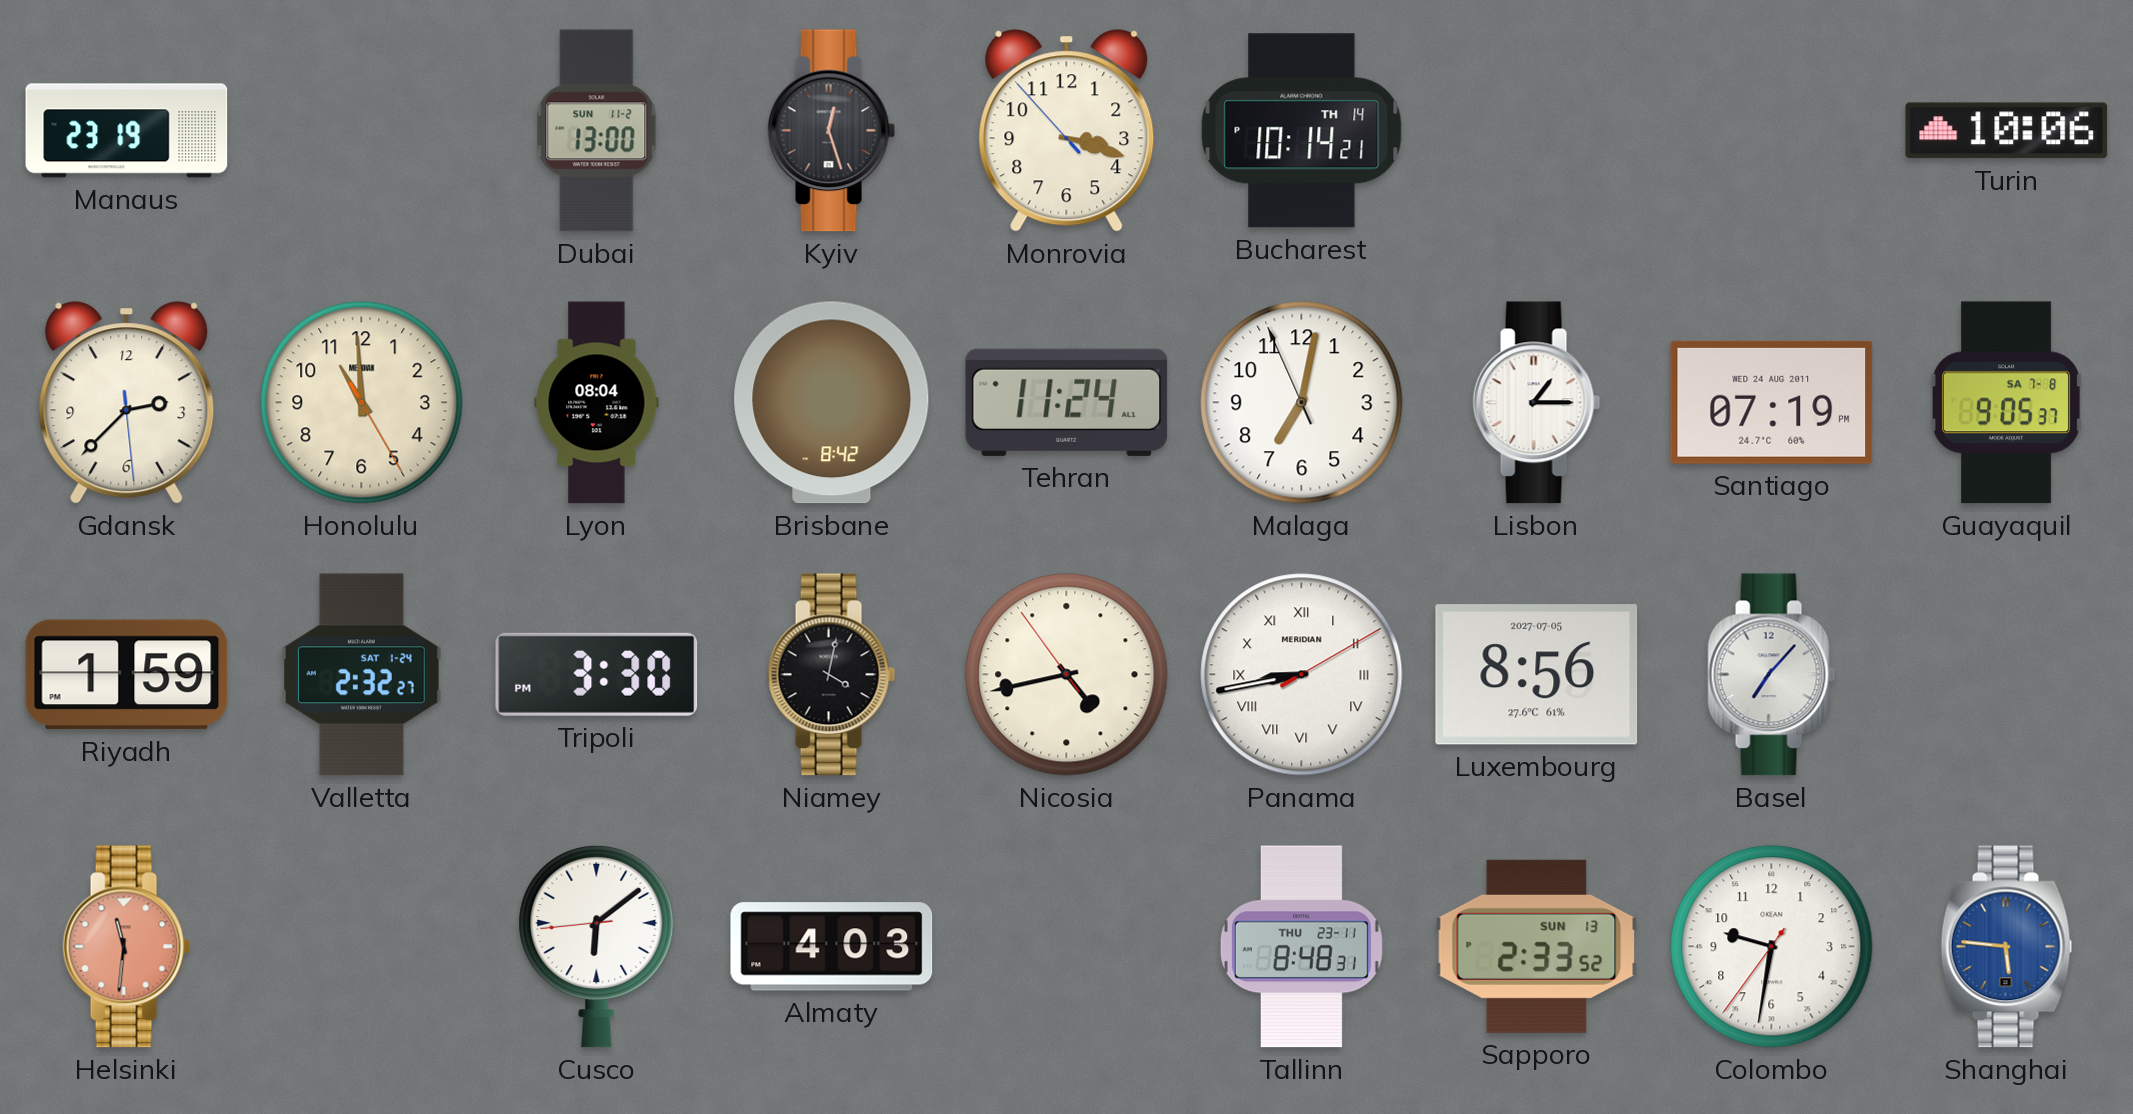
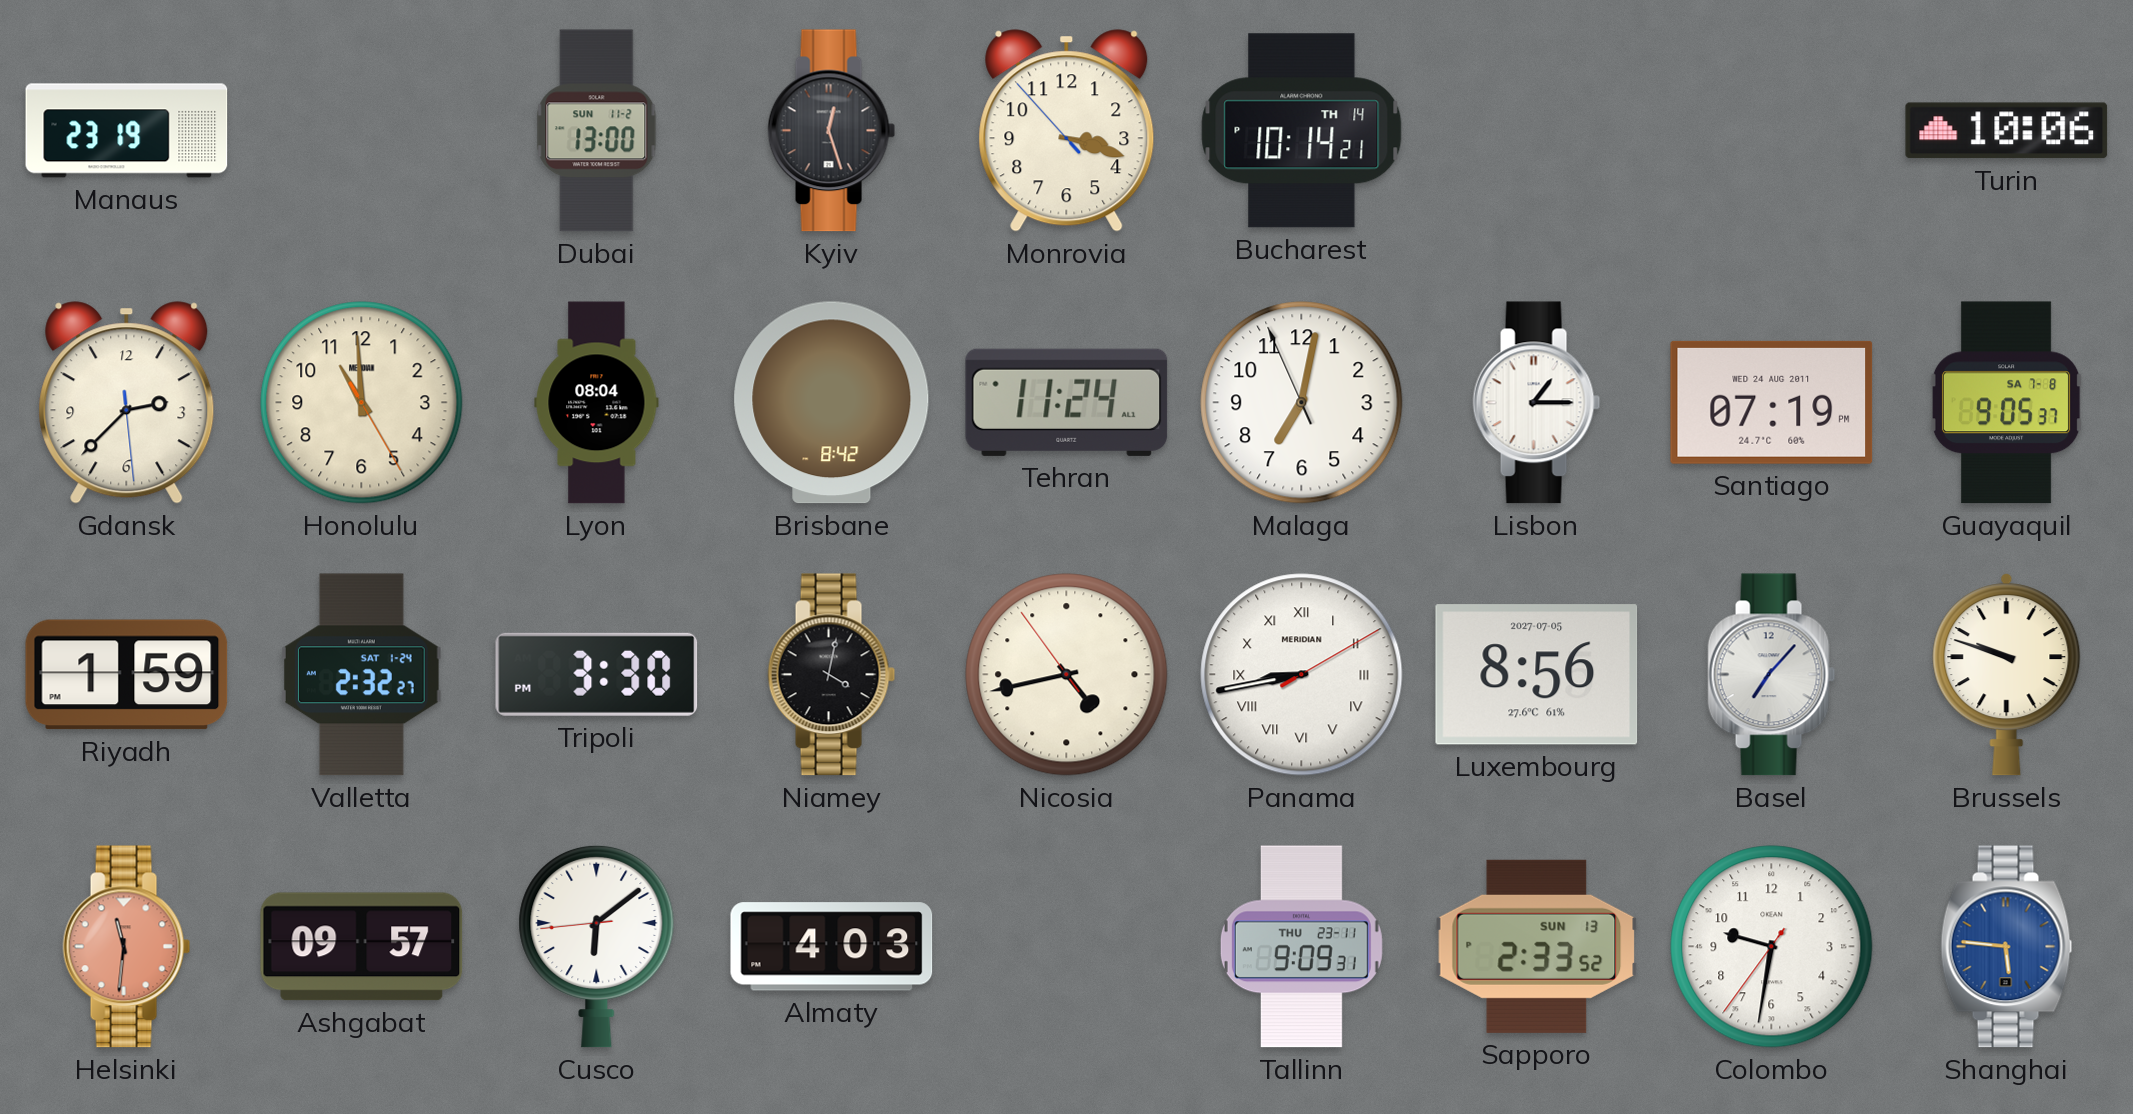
Brussels: none -> 9:48
Ashgabat: none -> 09:57
Tallinn: 8:48 -> 9:09
